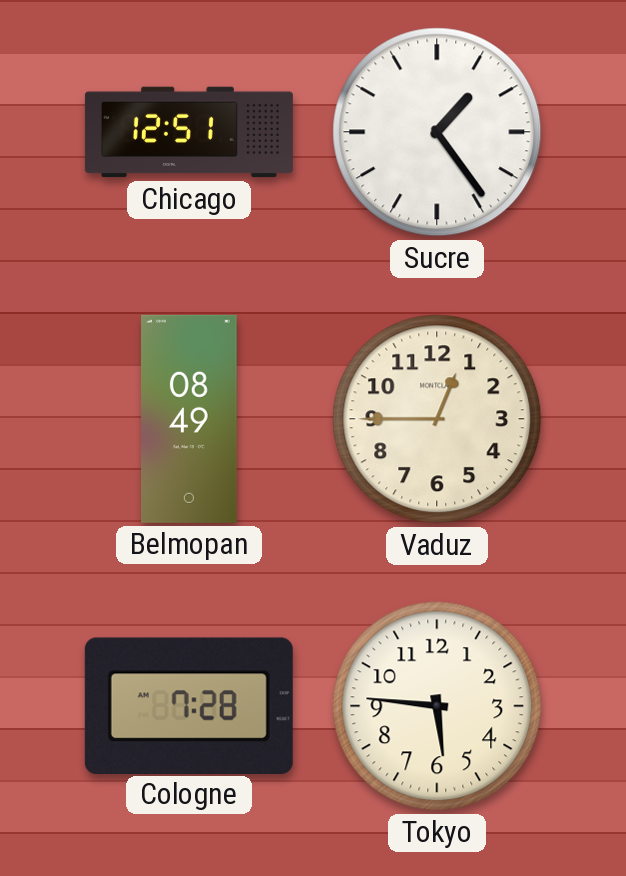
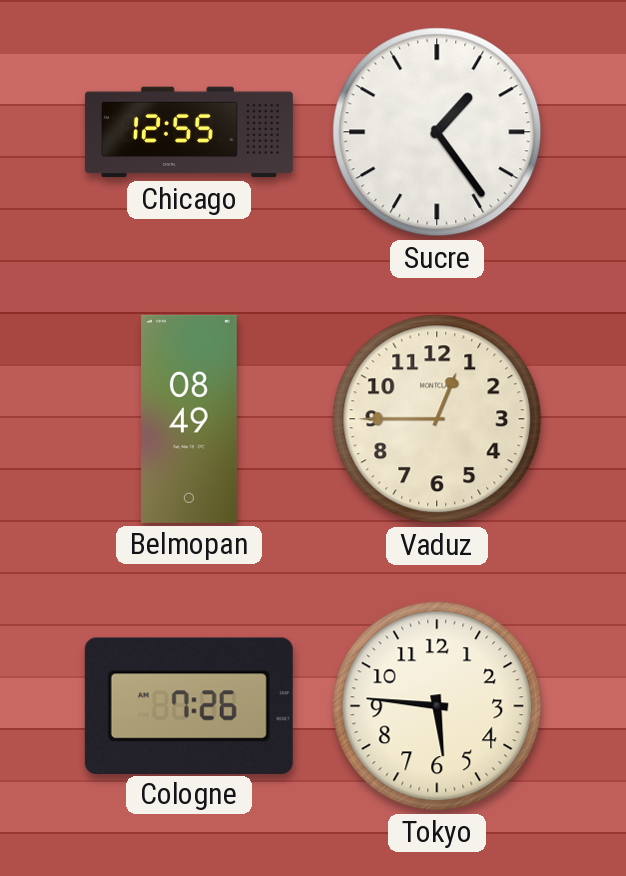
Chicago: 12:51 -> 12:55
Cologne: 7:28 -> 7:26
